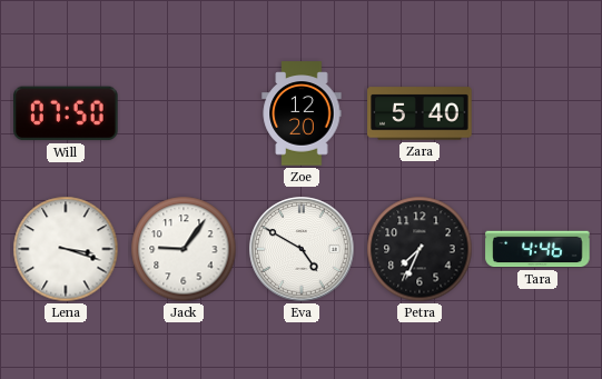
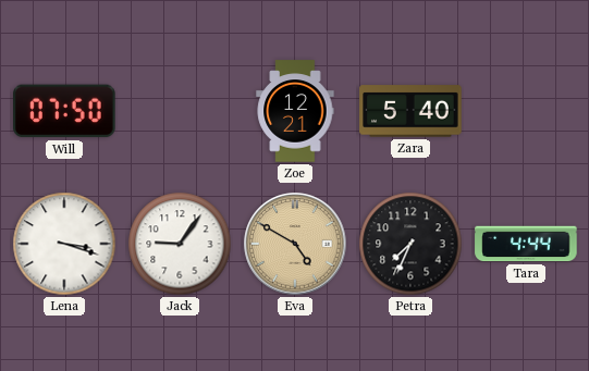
Zoe: 12:20 -> 12:21
Eva dial: white -> champagne
Tara: 4:46 -> 4:44
